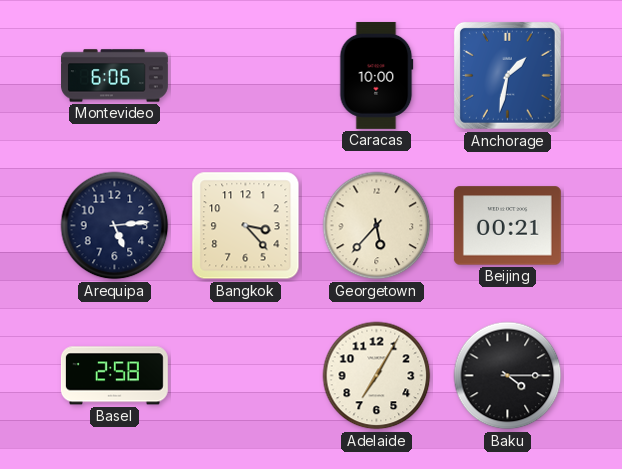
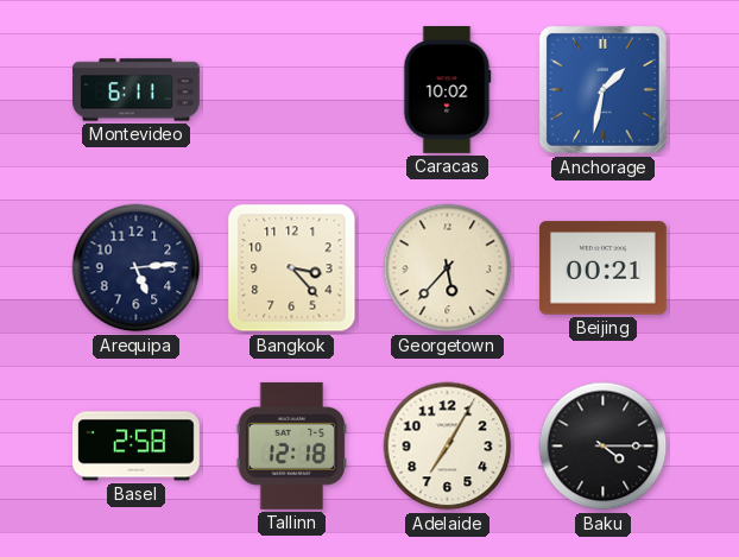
Montevideo: 6:06 -> 6:11
Caracas: 10:00 -> 10:02
Tallinn: none -> 12:18
